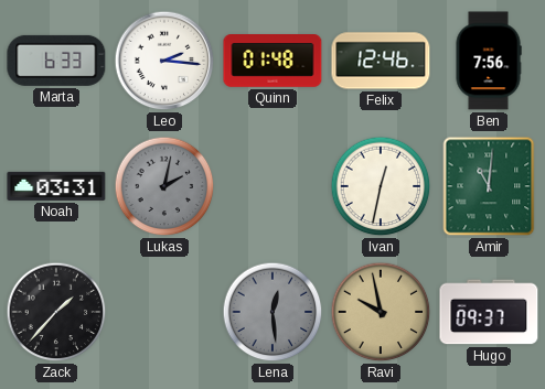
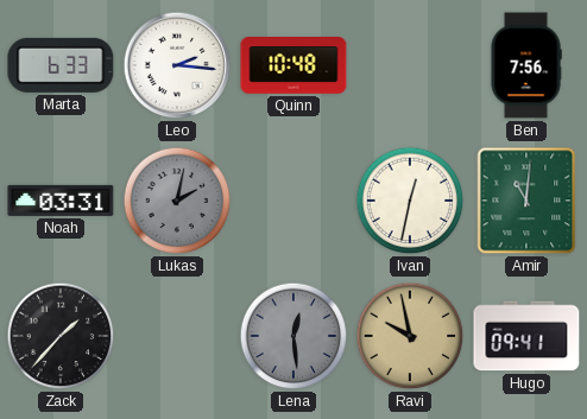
Quinn: 01:48 -> 10:48
Felix: 12:46 -> none
Hugo: 09:37 -> 09:41
